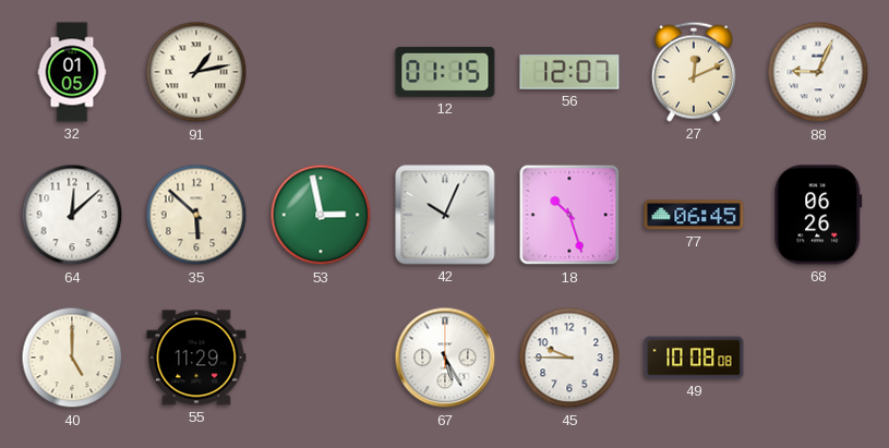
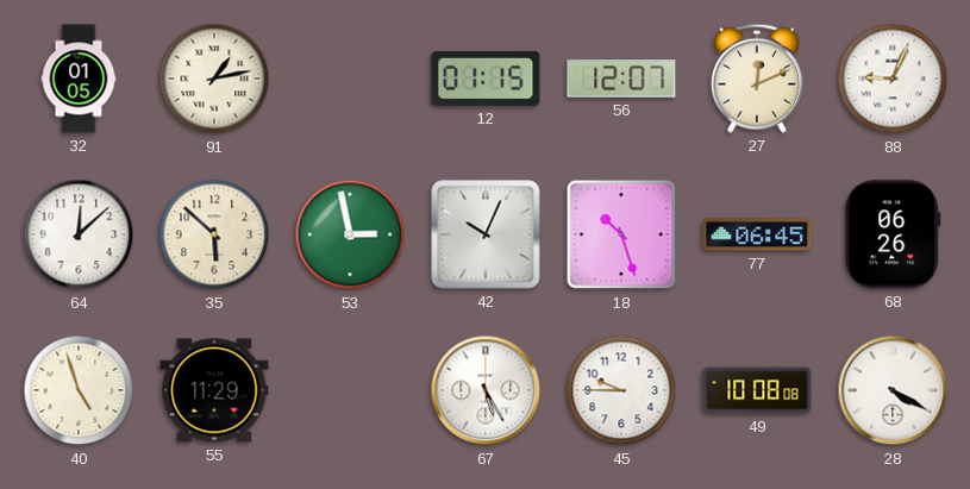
40: 5:00 -> 4:57
28: none -> 4:20
